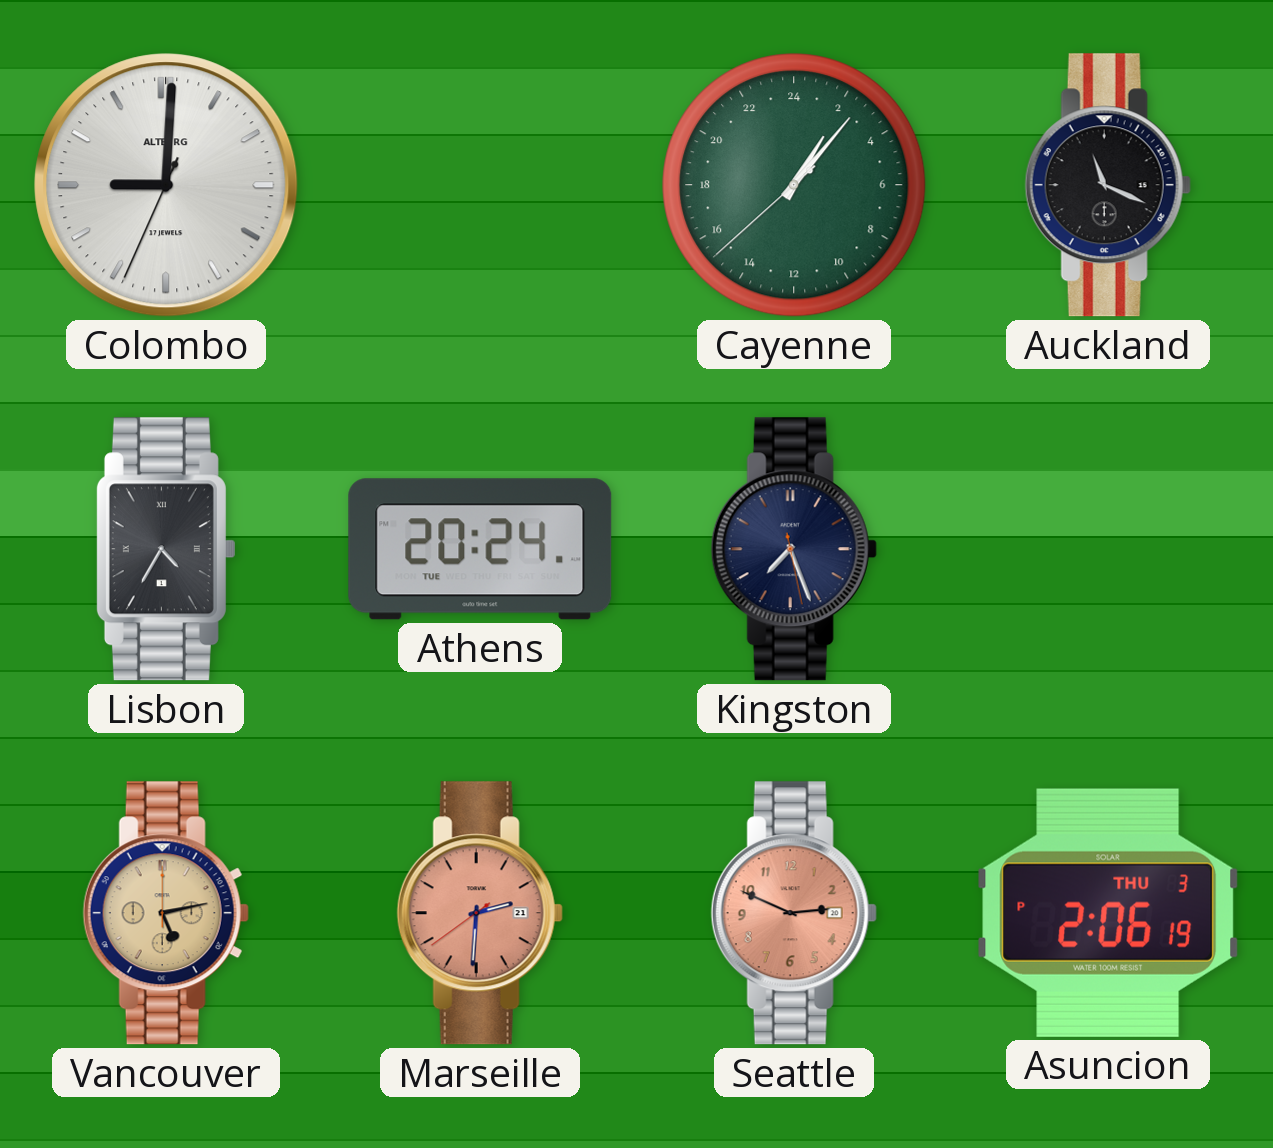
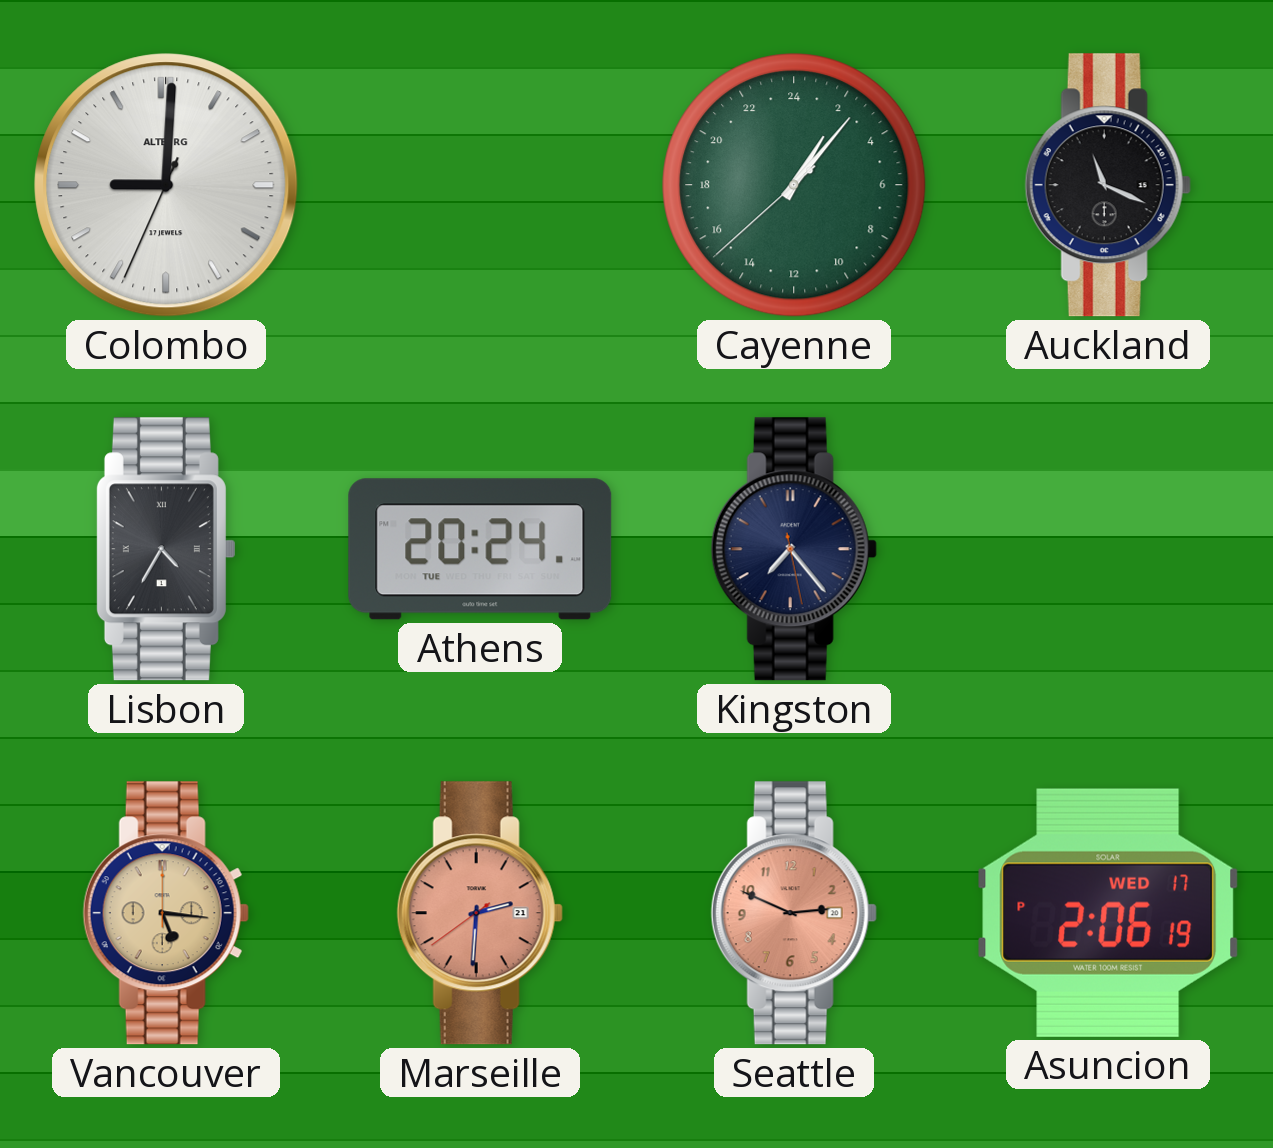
Kingston: 7:26 -> 7:23
Vancouver: 5:13 -> 5:16
Asuncion date: THU 3 -> WED 17
